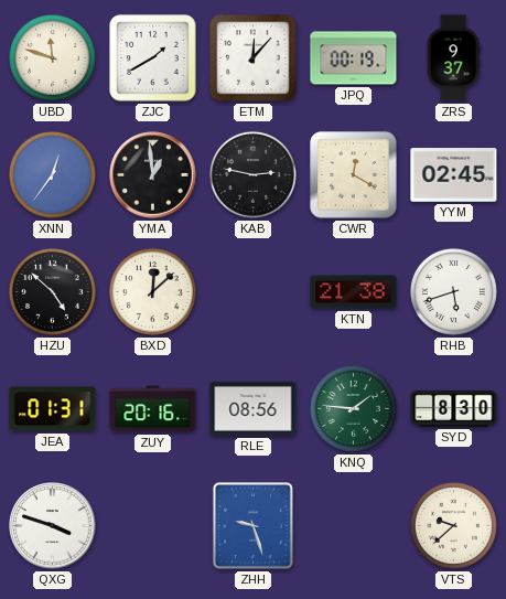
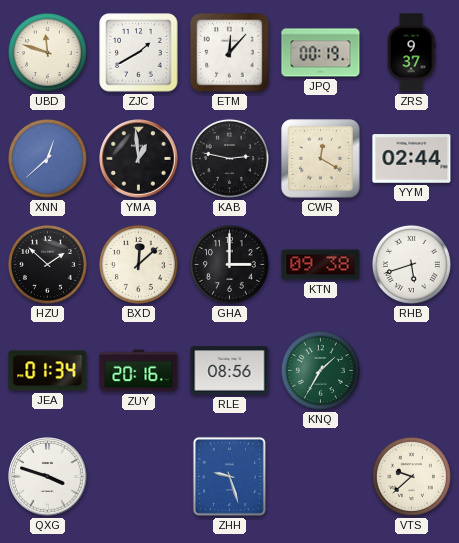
XNN: 12:36 -> 12:38
YYM: 02:45 -> 02:44
HZU: 4:52 -> 1:52
GHA: none -> 3:00
KTN: 21:38 -> 09:38
JEA: 01:31 -> 01:34
KNQ: 1:46 -> 1:35
SYD: 8:30 -> none
